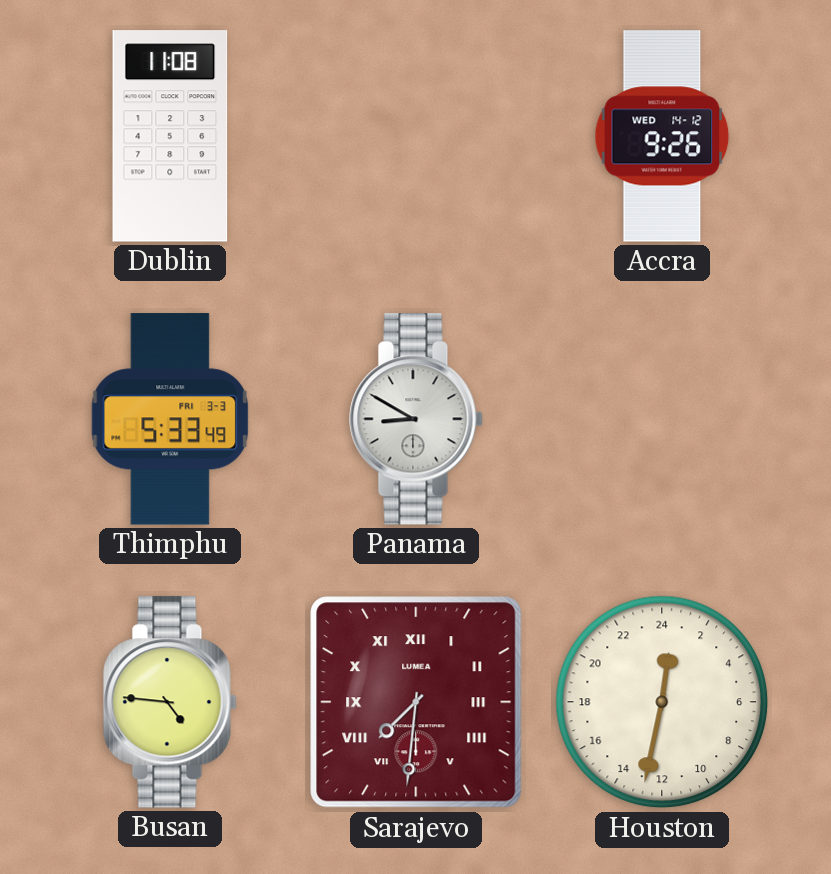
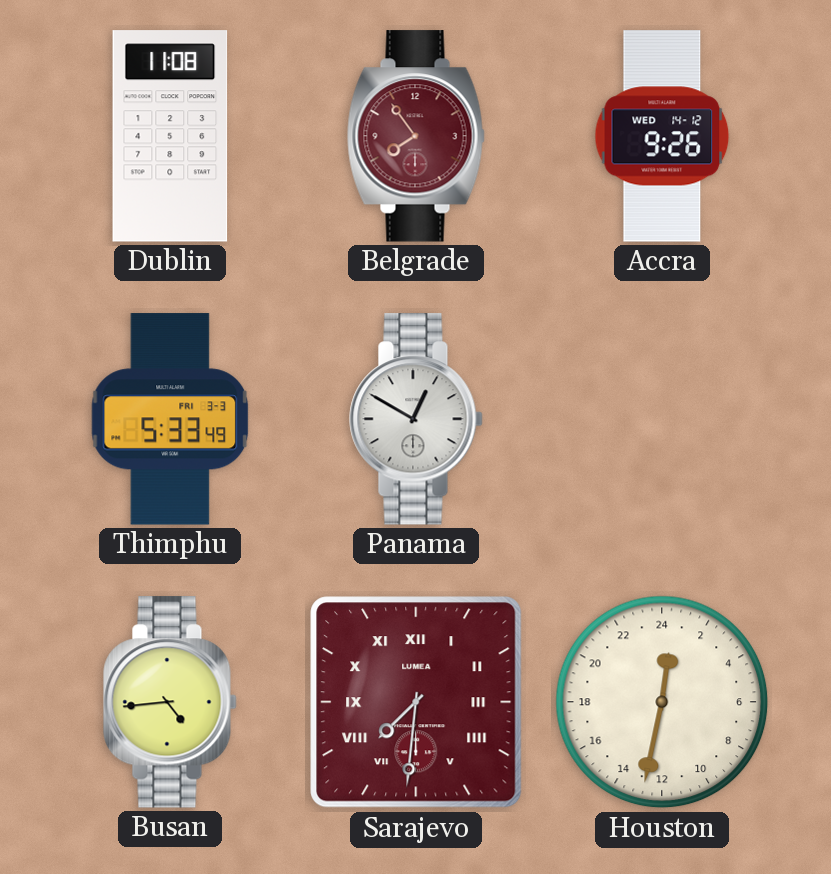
Belgrade: none -> 7:54
Panama: 8:50 -> 12:50
Busan: 4:46 -> 4:44
